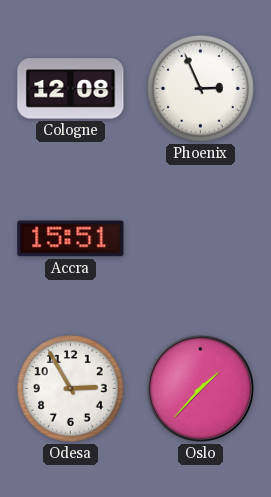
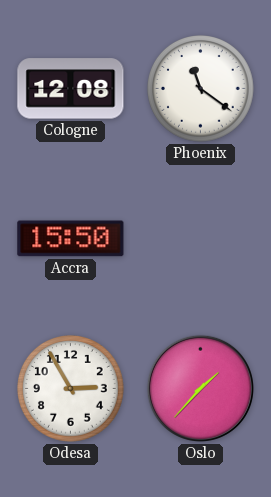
Phoenix: 2:56 -> 11:21
Accra: 15:51 -> 15:50
